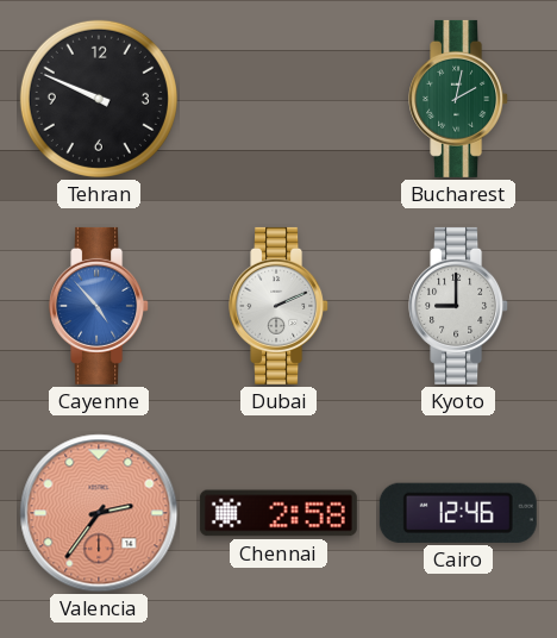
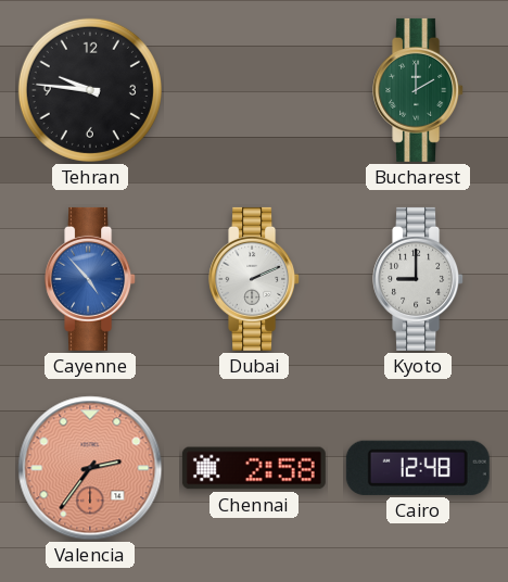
Tehran: 9:49 -> 9:46
Bucharest: 2:02 -> 2:00
Cairo: 12:46 -> 12:48
